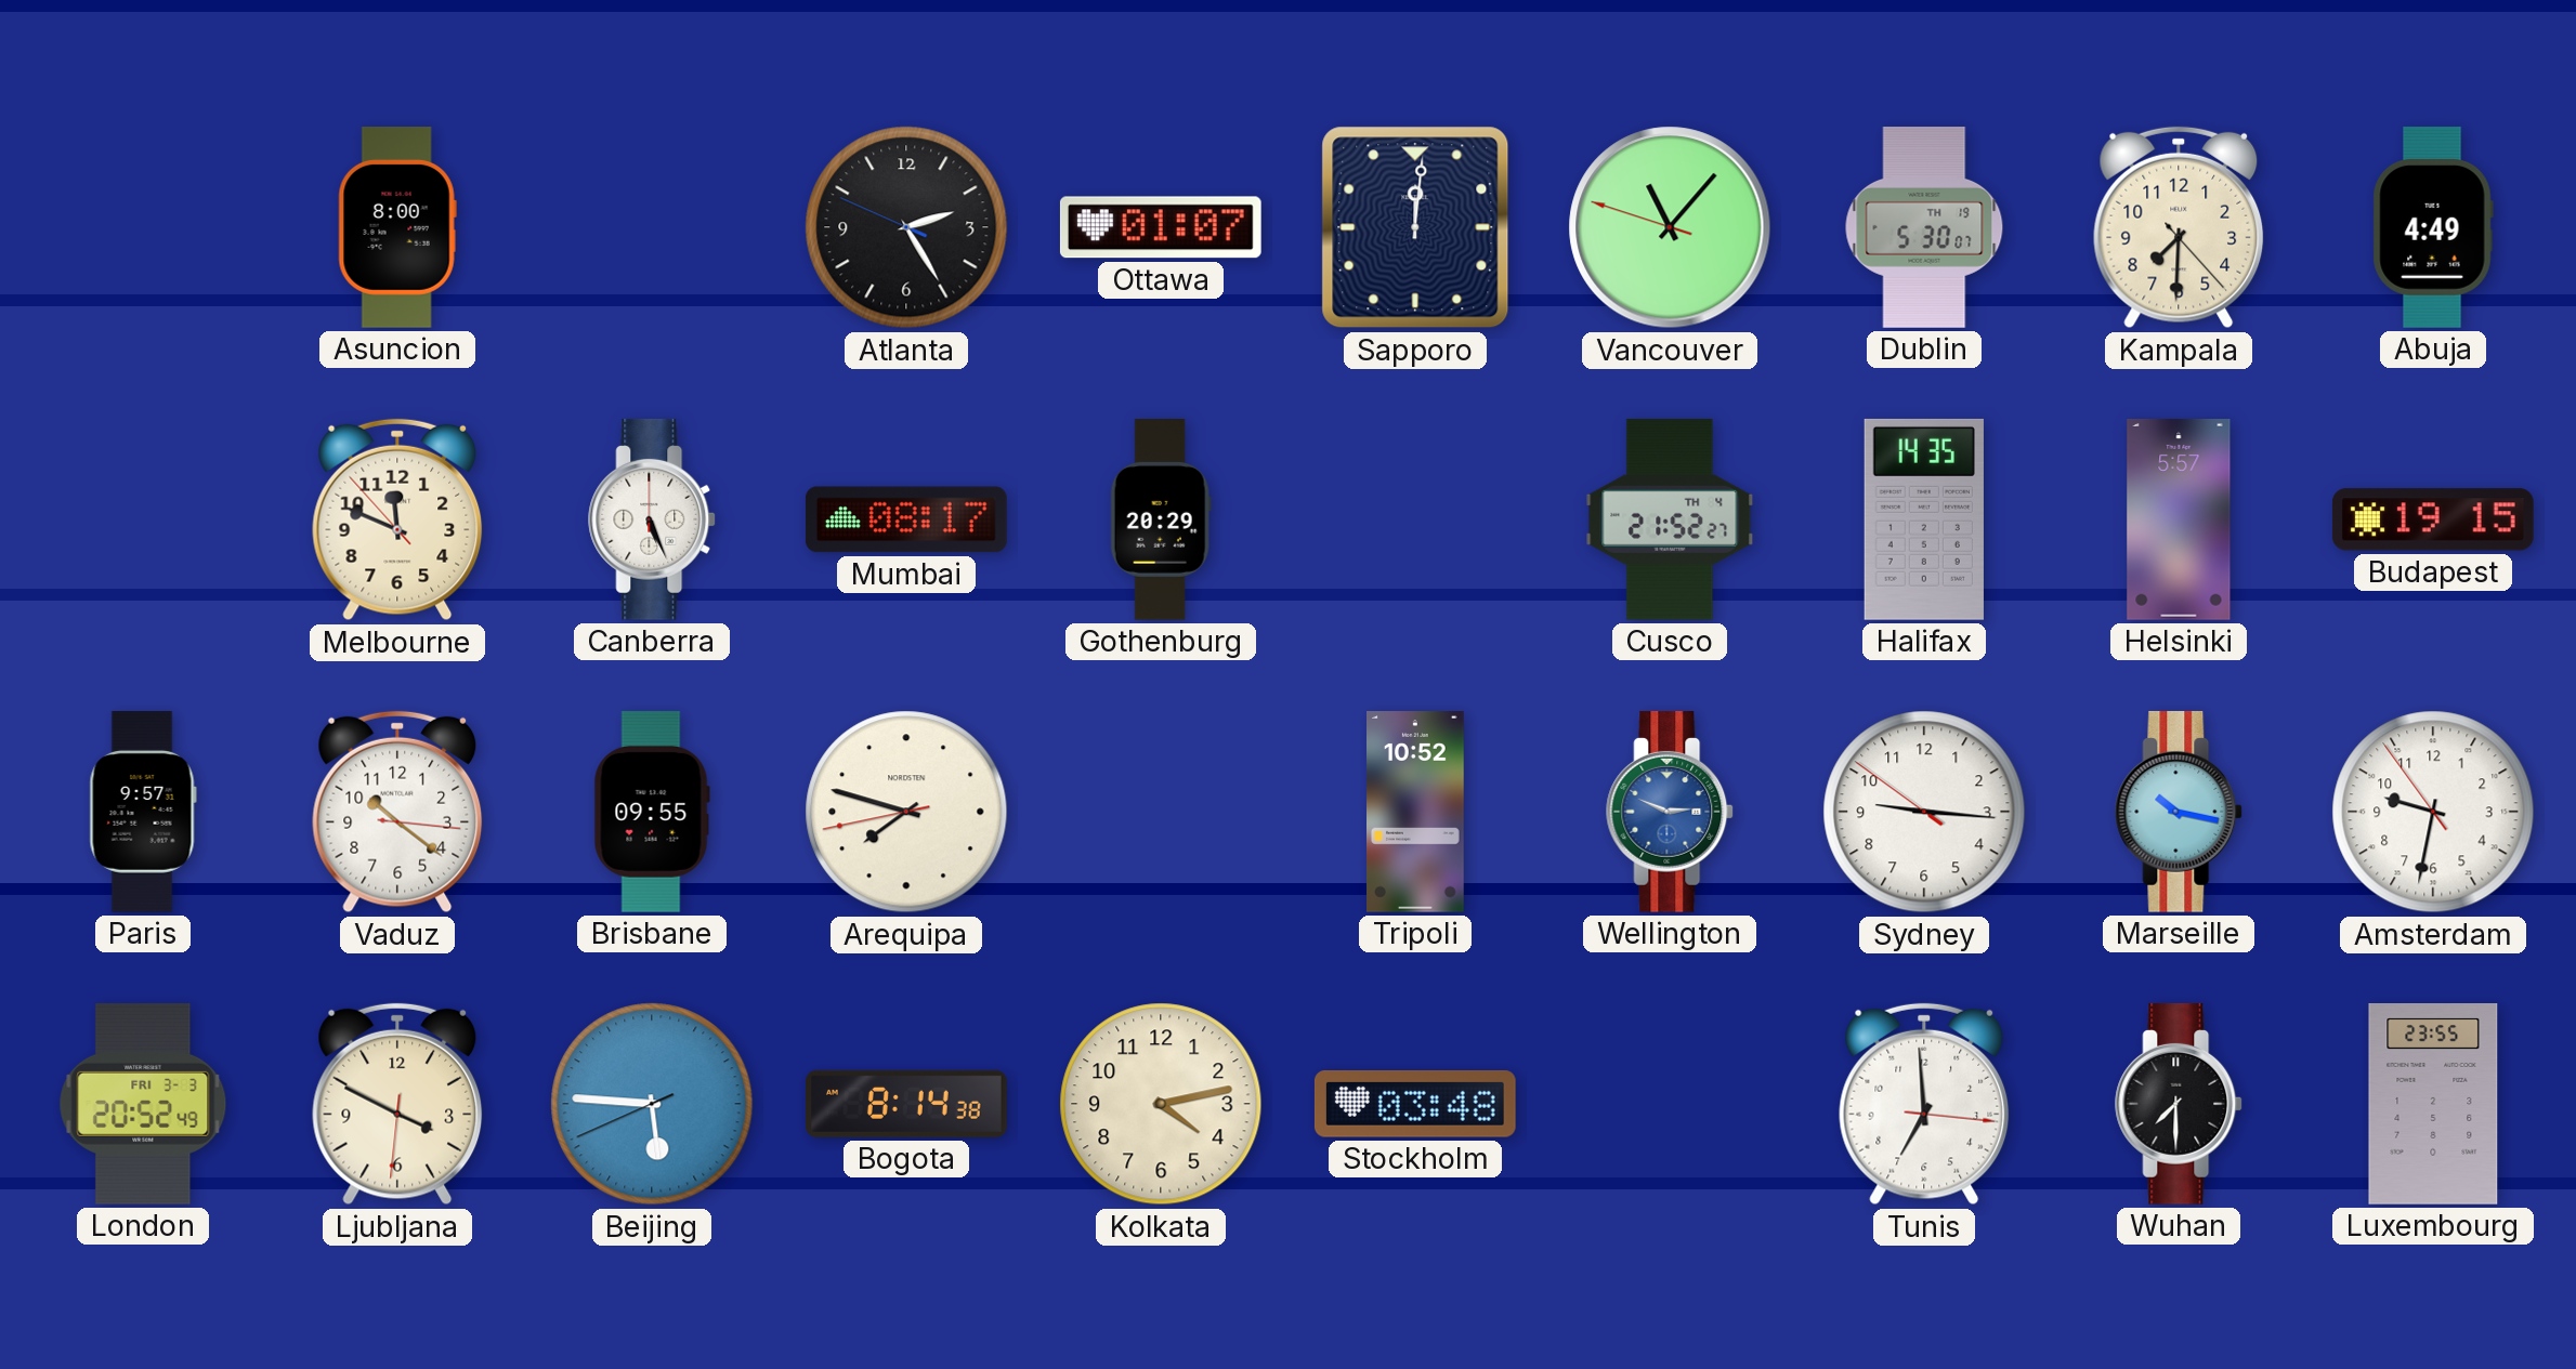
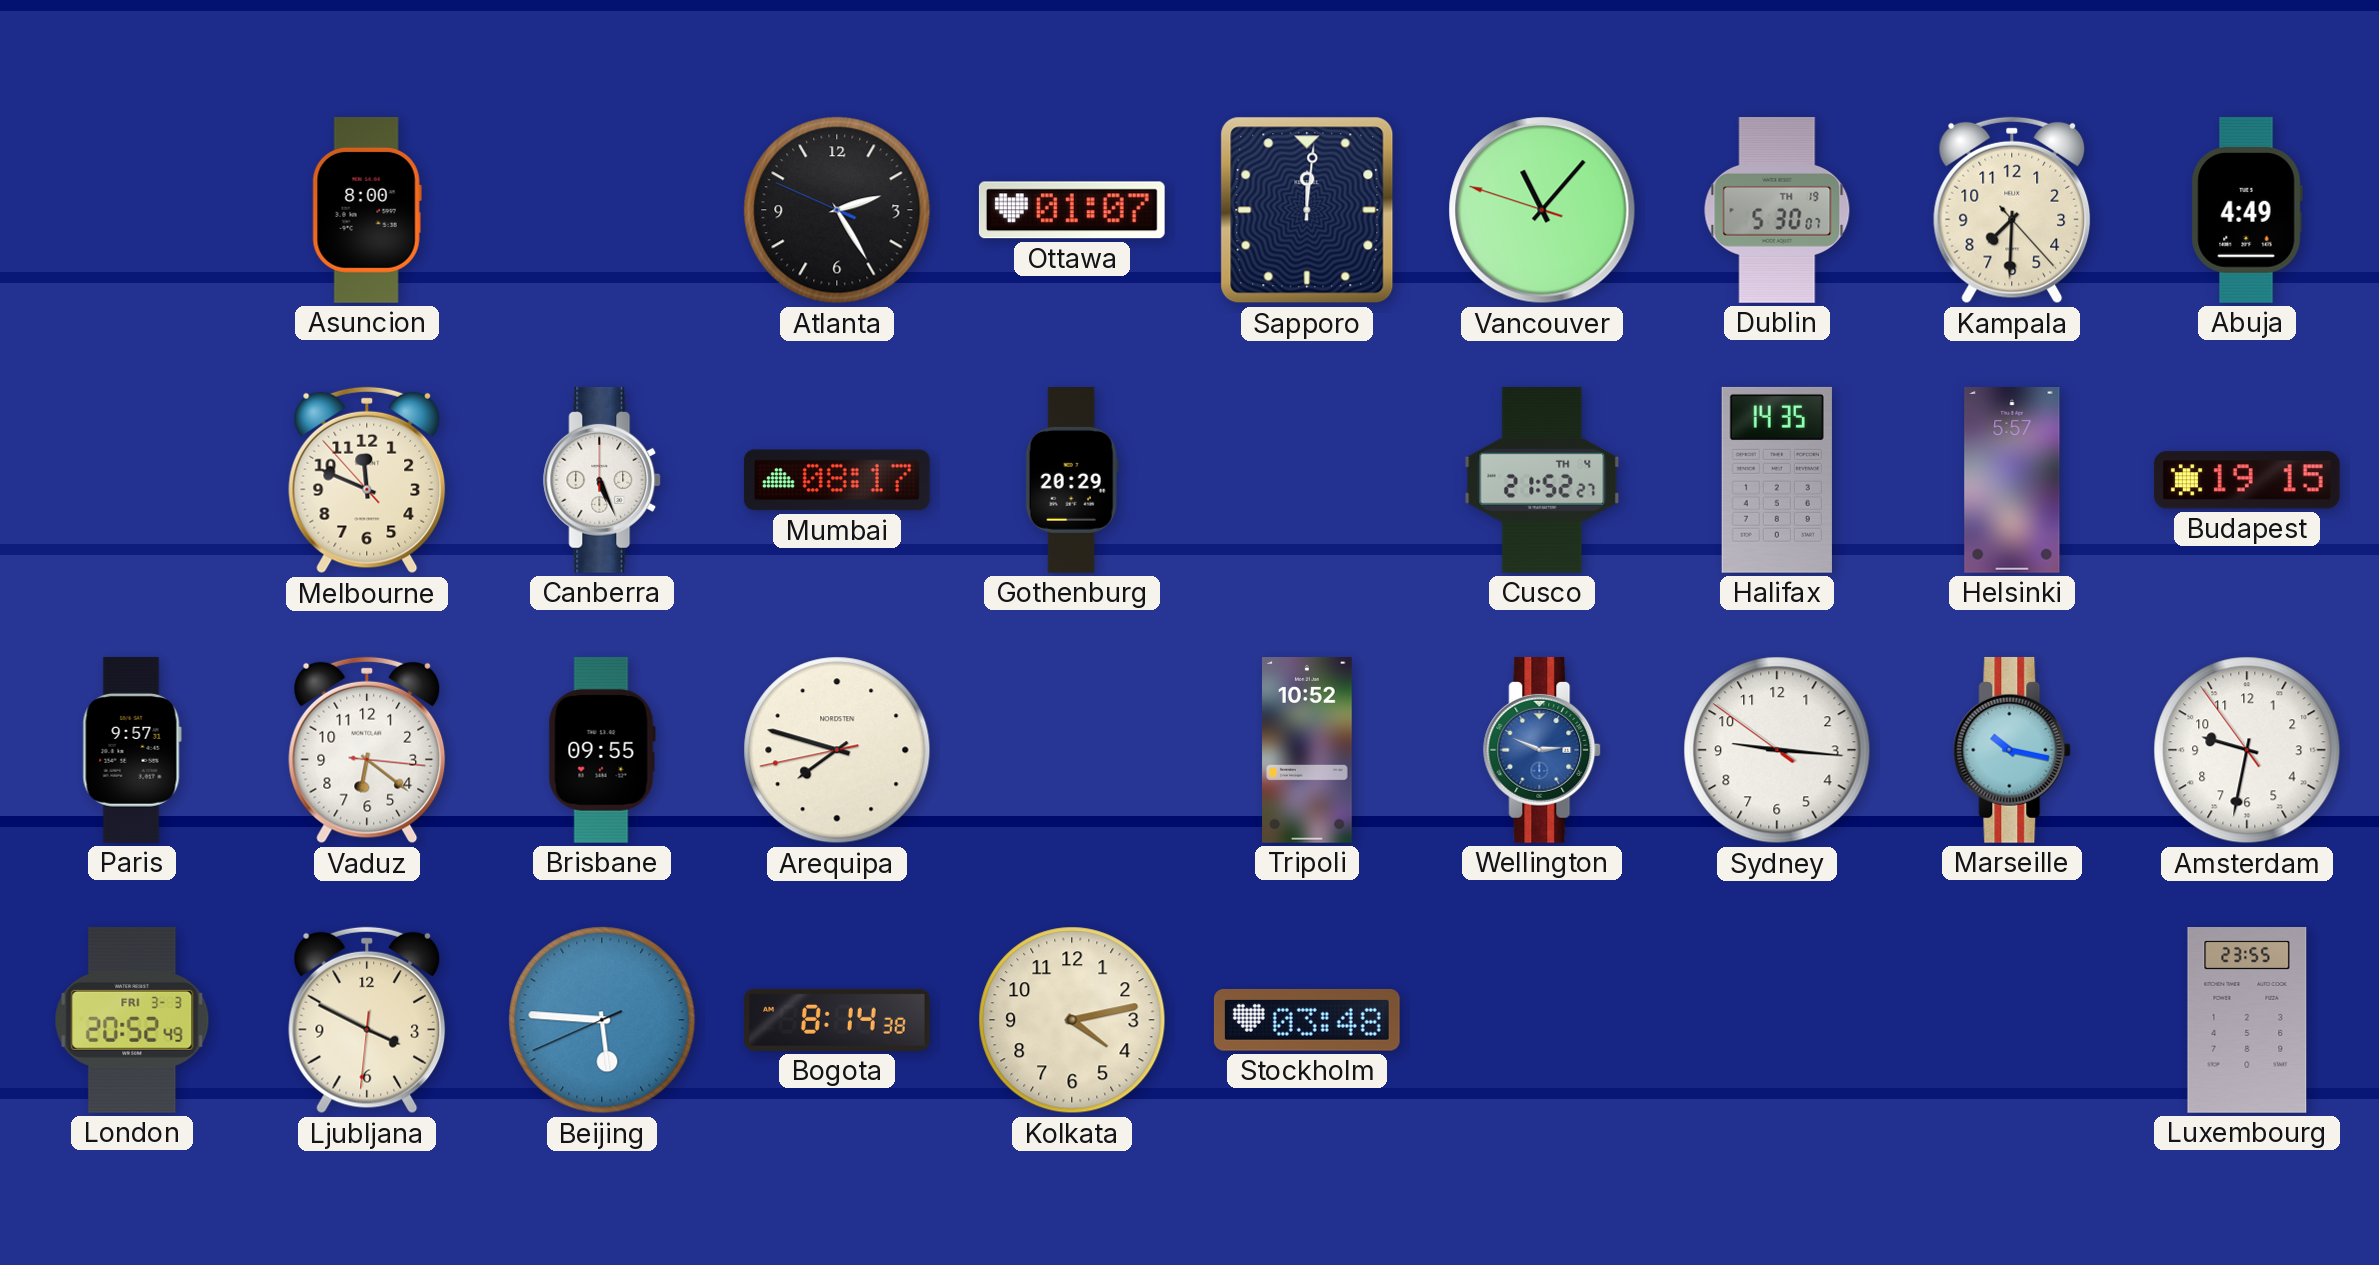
Vaduz: 10:21 -> 6:21
Tunis: 6:59 -> none
Wuhan: 7:30 -> none
